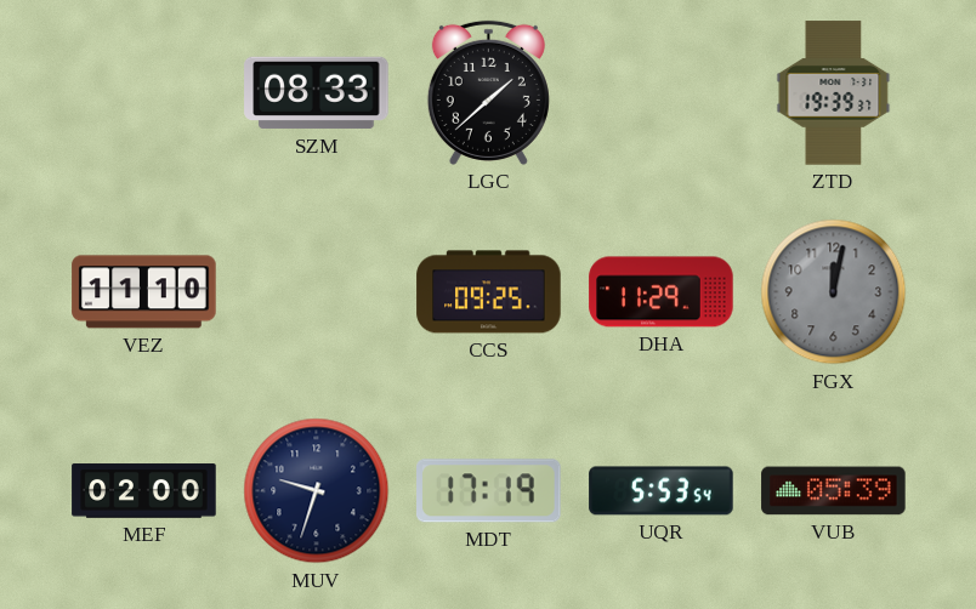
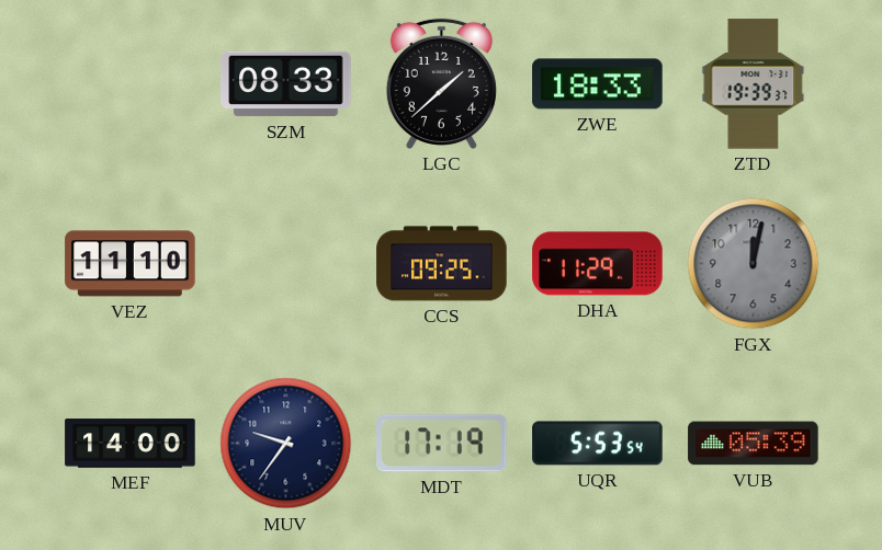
ZWE: none -> 18:33
MEF: 02:00 -> 14:00
MUV: 9:33 -> 9:36
